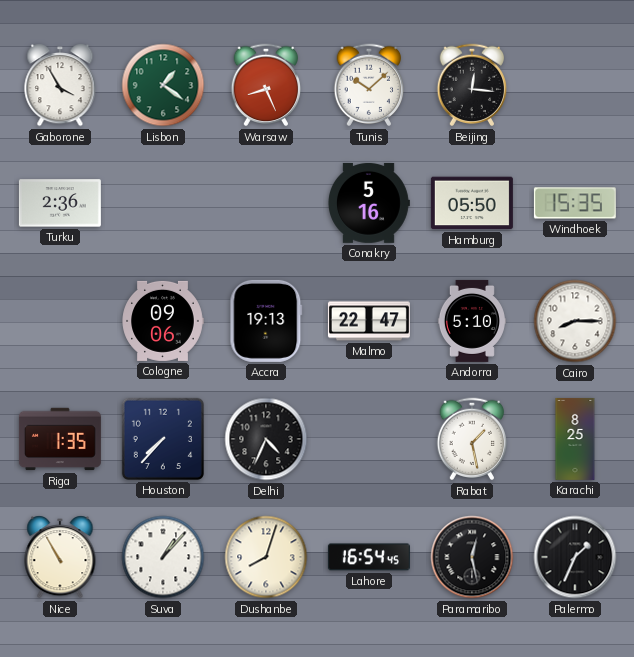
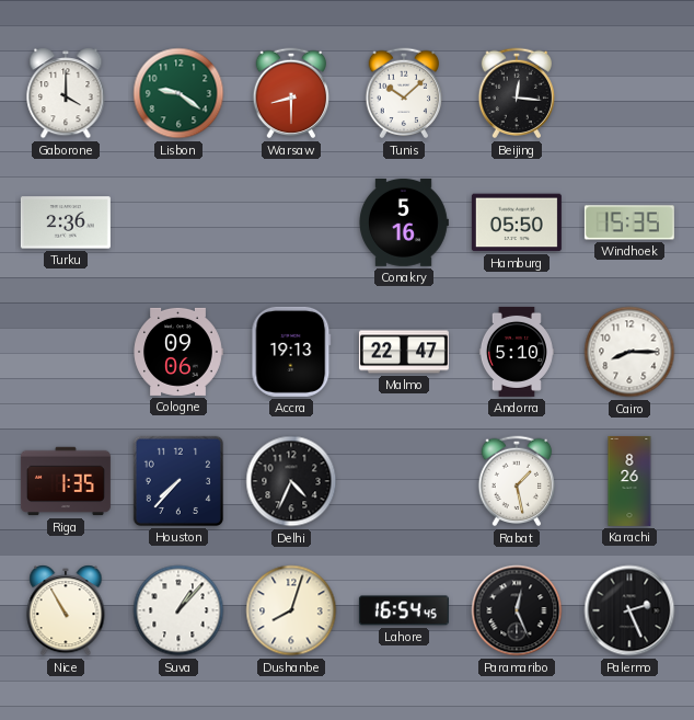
Gaborone: 3:55 -> 4:00
Lisbon: 1:21 -> 9:21
Warsaw: 8:26 -> 8:30
Karachi: 8:25 -> 8:26
Paramaribo: 12:28 -> 12:26
Palermo: 1:34 -> 2:26
